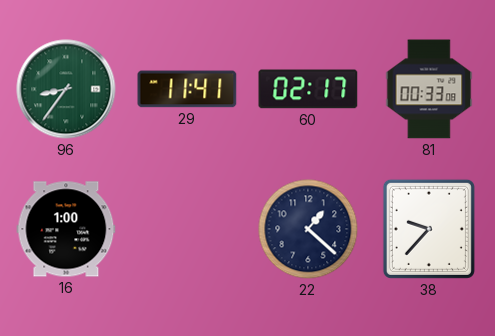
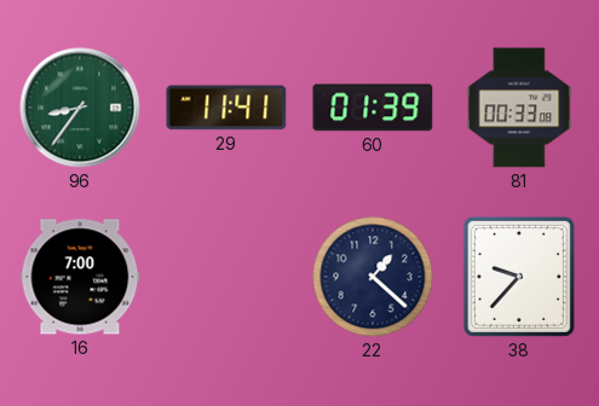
60: 02:17 -> 01:39
16: 1:00 -> 7:00
